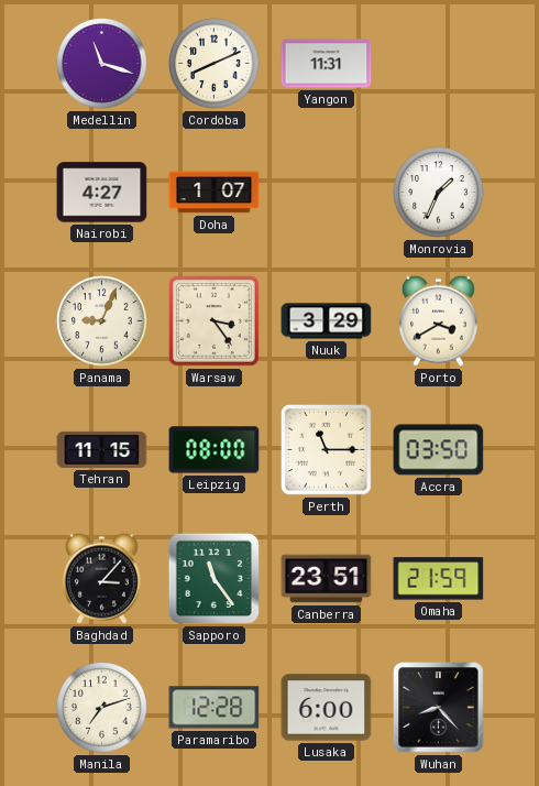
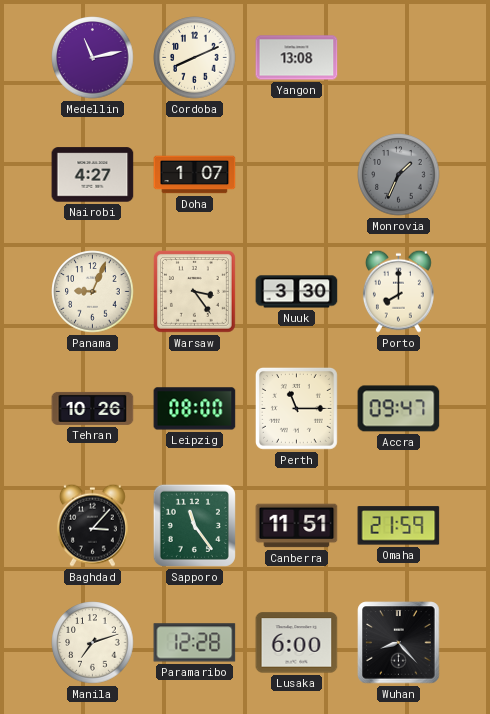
Medellin: 11:18 -> 11:13
Yangon: 11:31 -> 13:08
Monrovia dial: white -> grey
Nuuk: 3:29 -> 3:30
Porto: 3:40 -> 8:00
Tehran: 11:15 -> 10:26
Accra: 03:50 -> 09:47
Canberra: 23:51 -> 11:51
